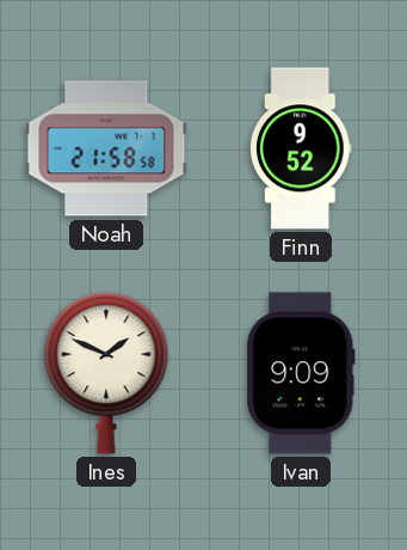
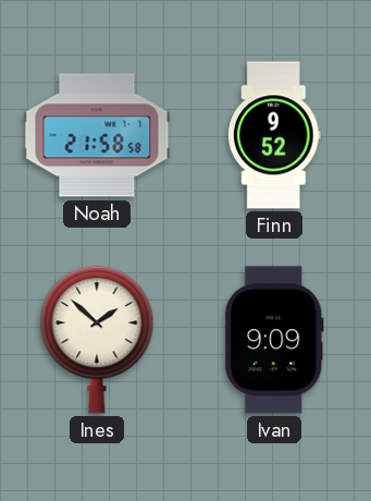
Ines: 1:49 -> 1:52
